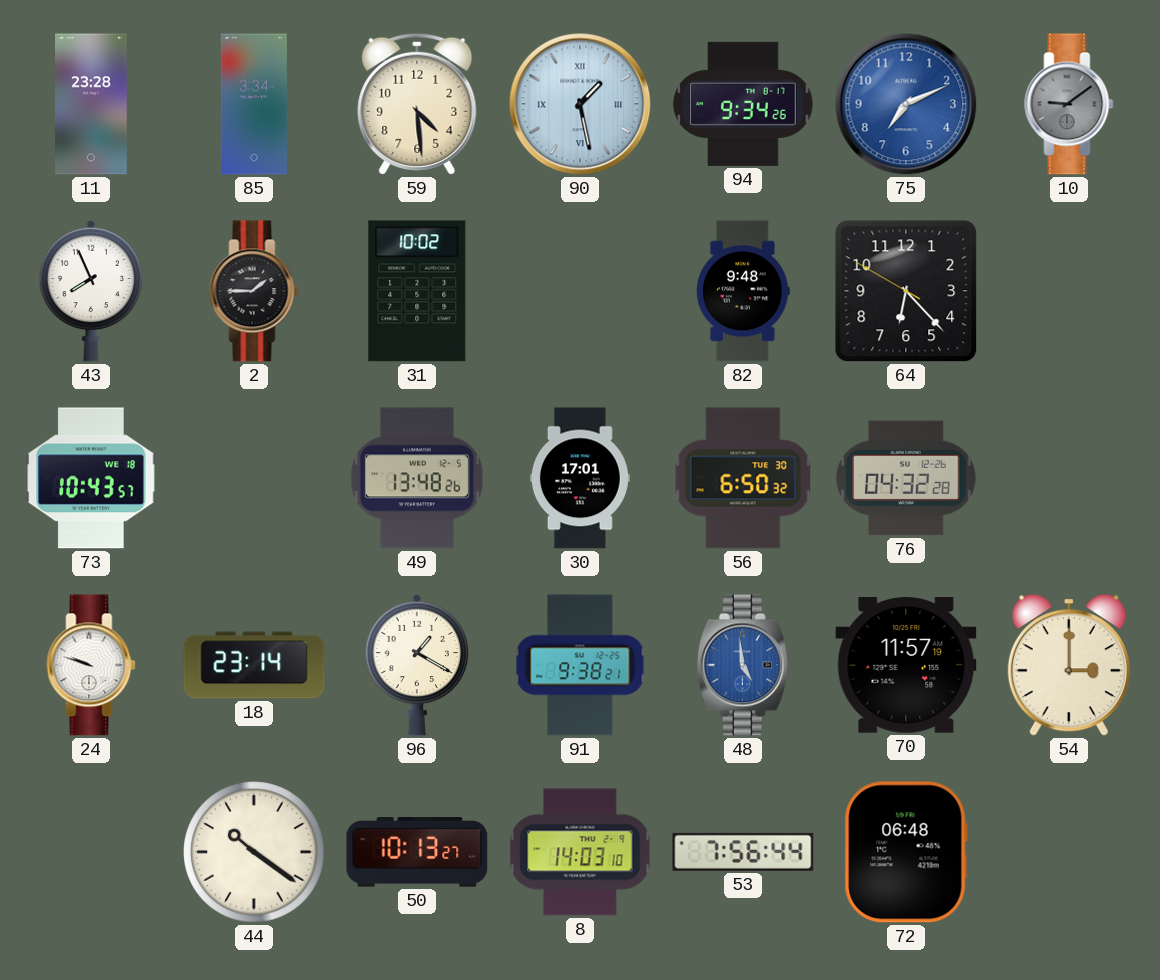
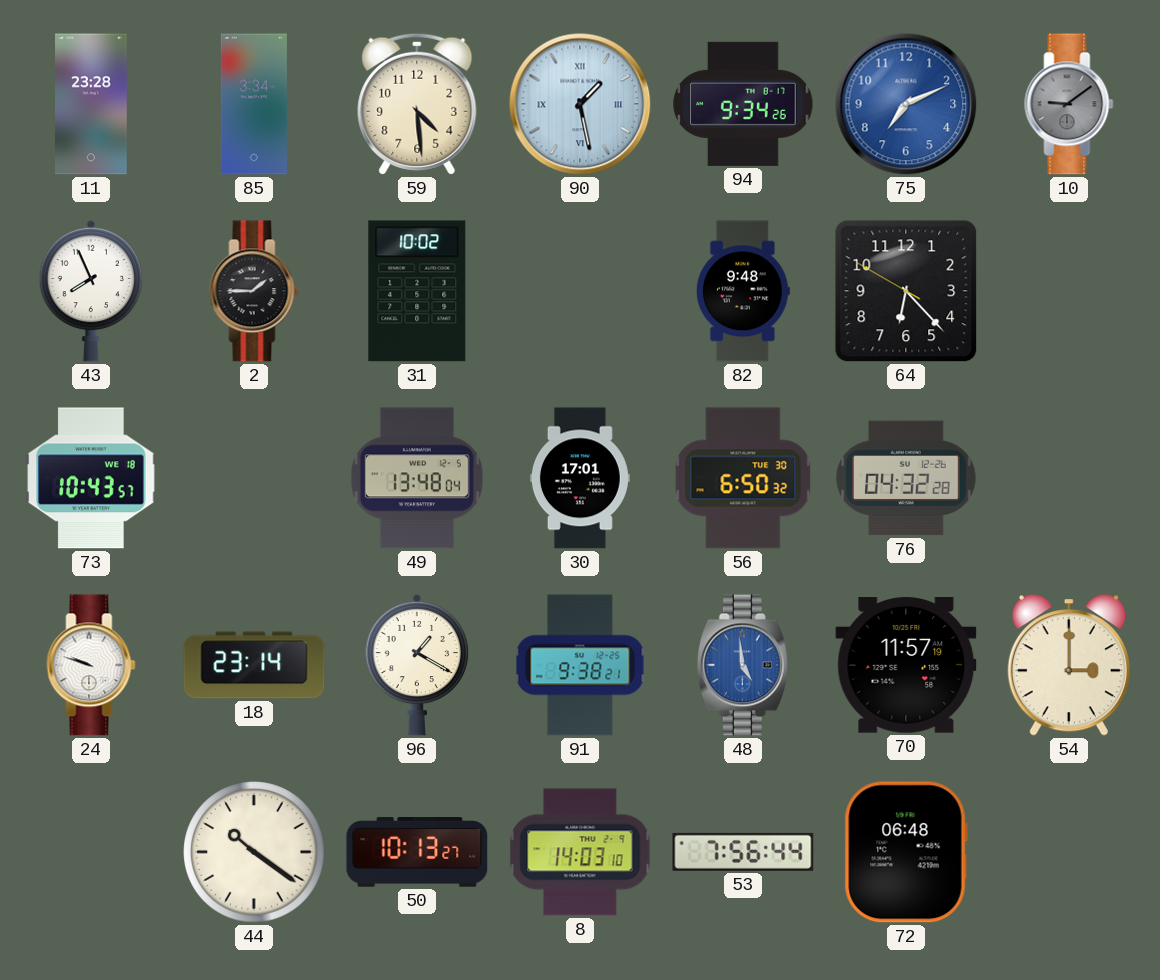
49: 13:48:26 -> 13:48:04
